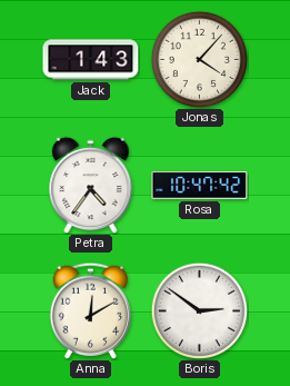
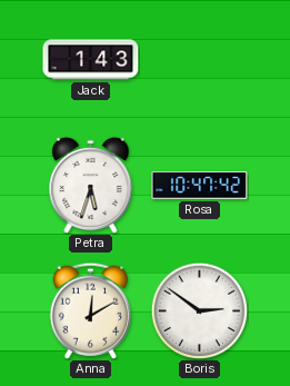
Jonas: 4:07 -> none
Petra: 4:36 -> 5:33
